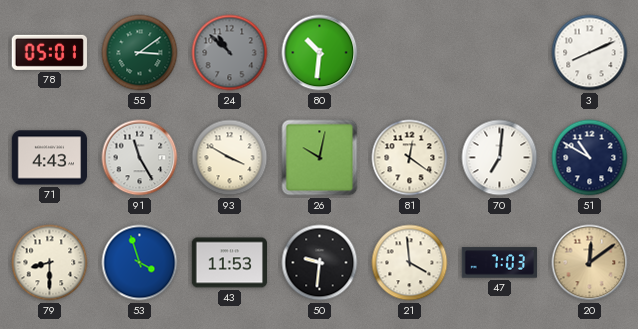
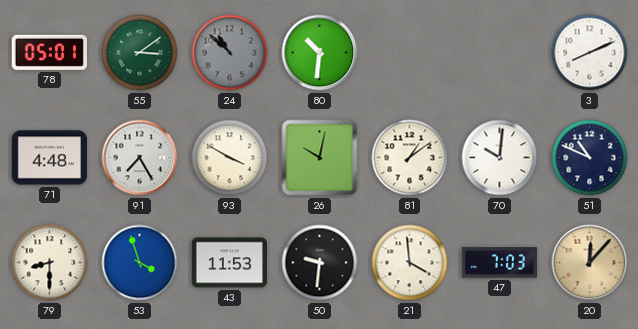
71: 4:43 -> 4:48
91: 11:25 -> 7:25
81: 12:21 -> 1:09
70: 7:01 -> 10:01
51: 10:50 -> 10:49
20: 12:09 -> 12:07
